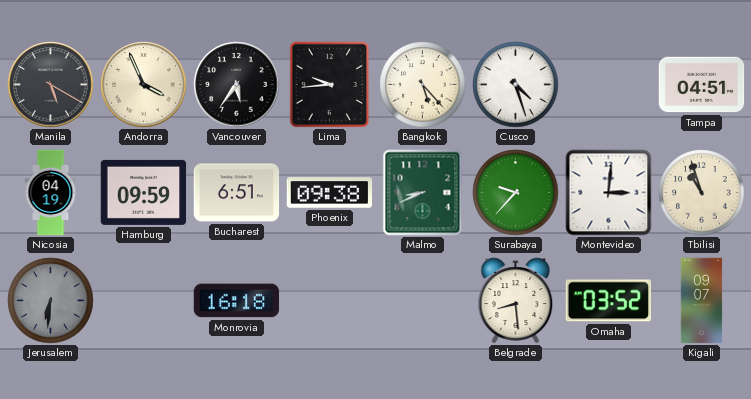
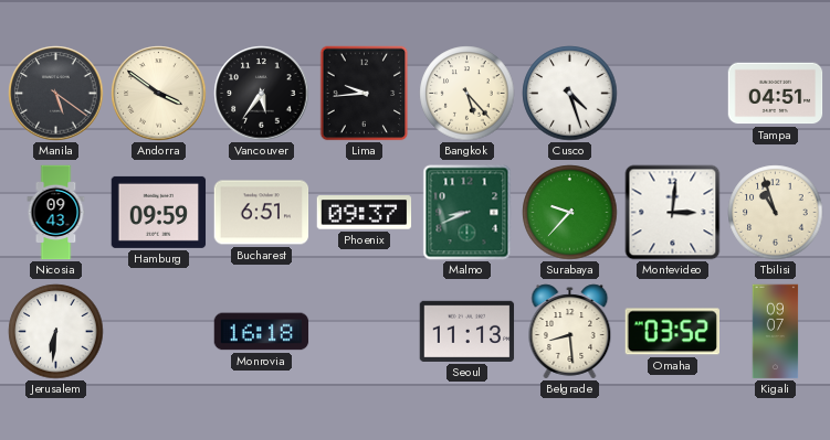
Manila: 5:20 -> 5:21
Andorra: 3:56 -> 3:51
Nicosia: 04:19 -> 09:43
Phoenix: 09:38 -> 09:37
Jerusalem dial: grey -> white
Seoul: none -> 11:13
